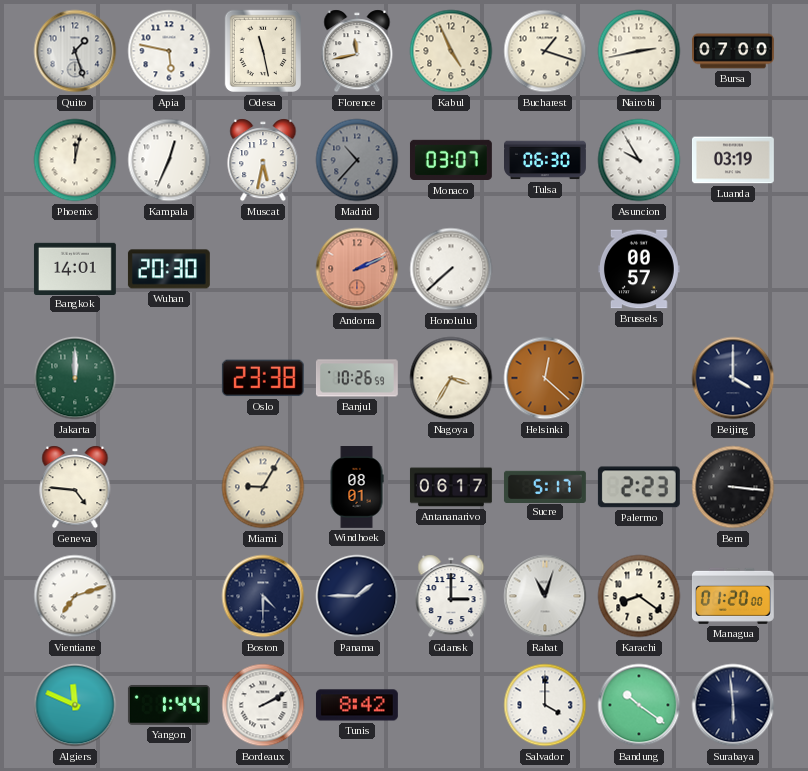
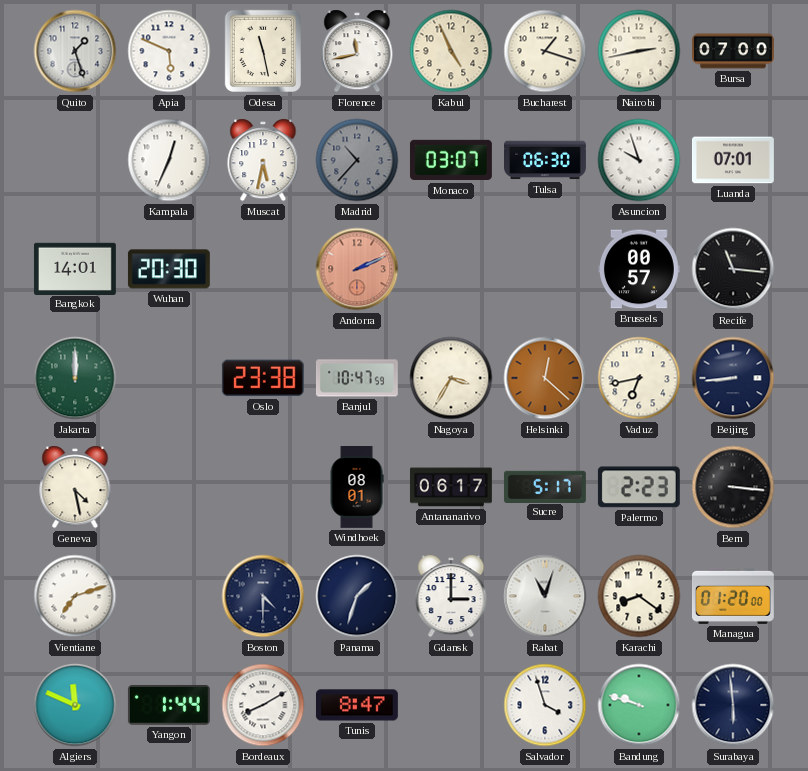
Apia: 5:47 -> 5:49
Phoenix: 12:02 -> none
Asuncion: 9:55 -> 9:57
Luanda: 03:19 -> 07:01
Honolulu: 7:38 -> none
Recife: none -> 11:16
Banjul: 10:26 -> 10:47
Vaduz: none -> 6:43
Beijing: 4:00 -> 8:44
Geneva: 4:46 -> 4:28
Miami: 9:05 -> none
Panama: 1:45 -> 1:33
Bordeaux: 2:10 -> 8:10
Tunis: 8:42 -> 8:47
Salvador: 4:00 -> 3:57
Bandung: 10:21 -> 9:48
